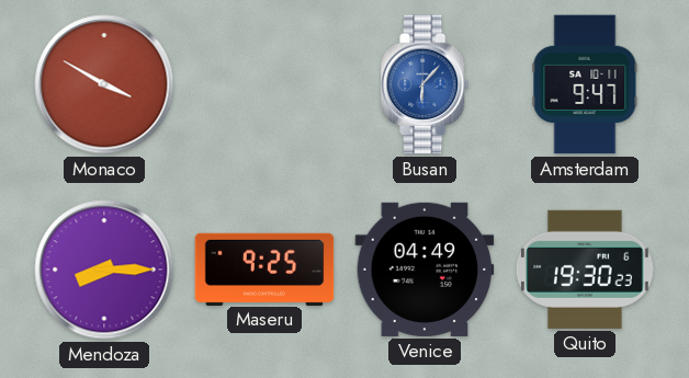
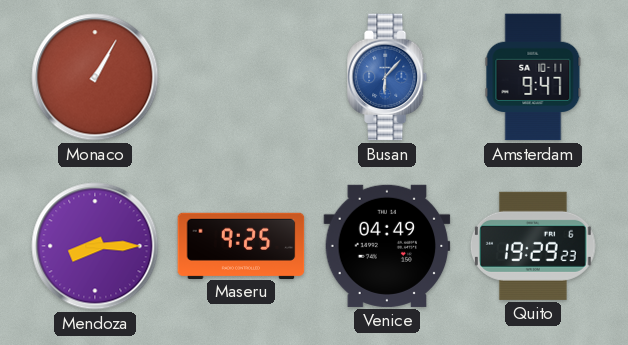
Monaco: 3:50 -> 1:05
Quito: 19:30 -> 19:29
